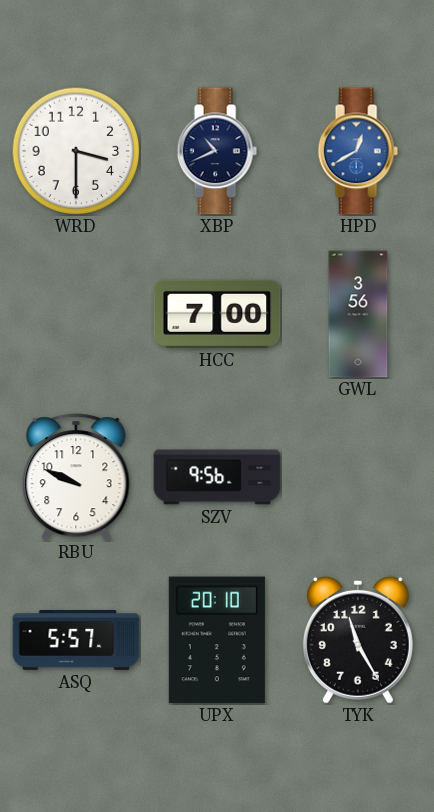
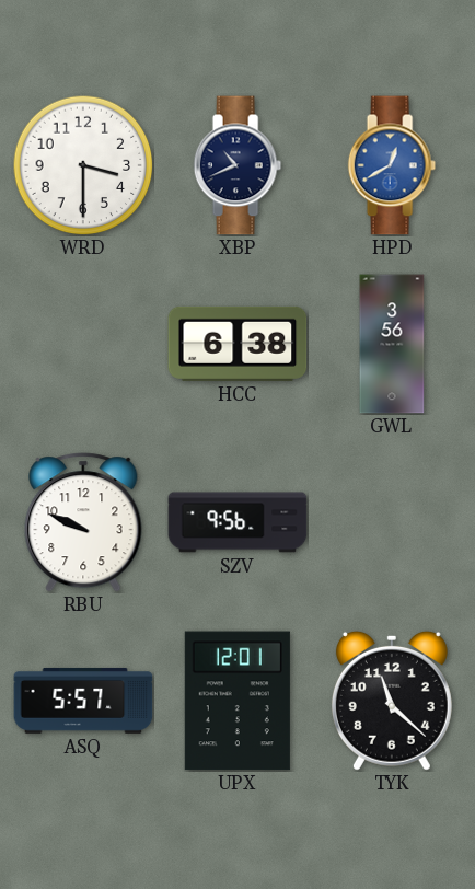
HCC: 7:00 -> 6:38
UPX: 20:10 -> 12:01
TYK: 11:25 -> 11:22
